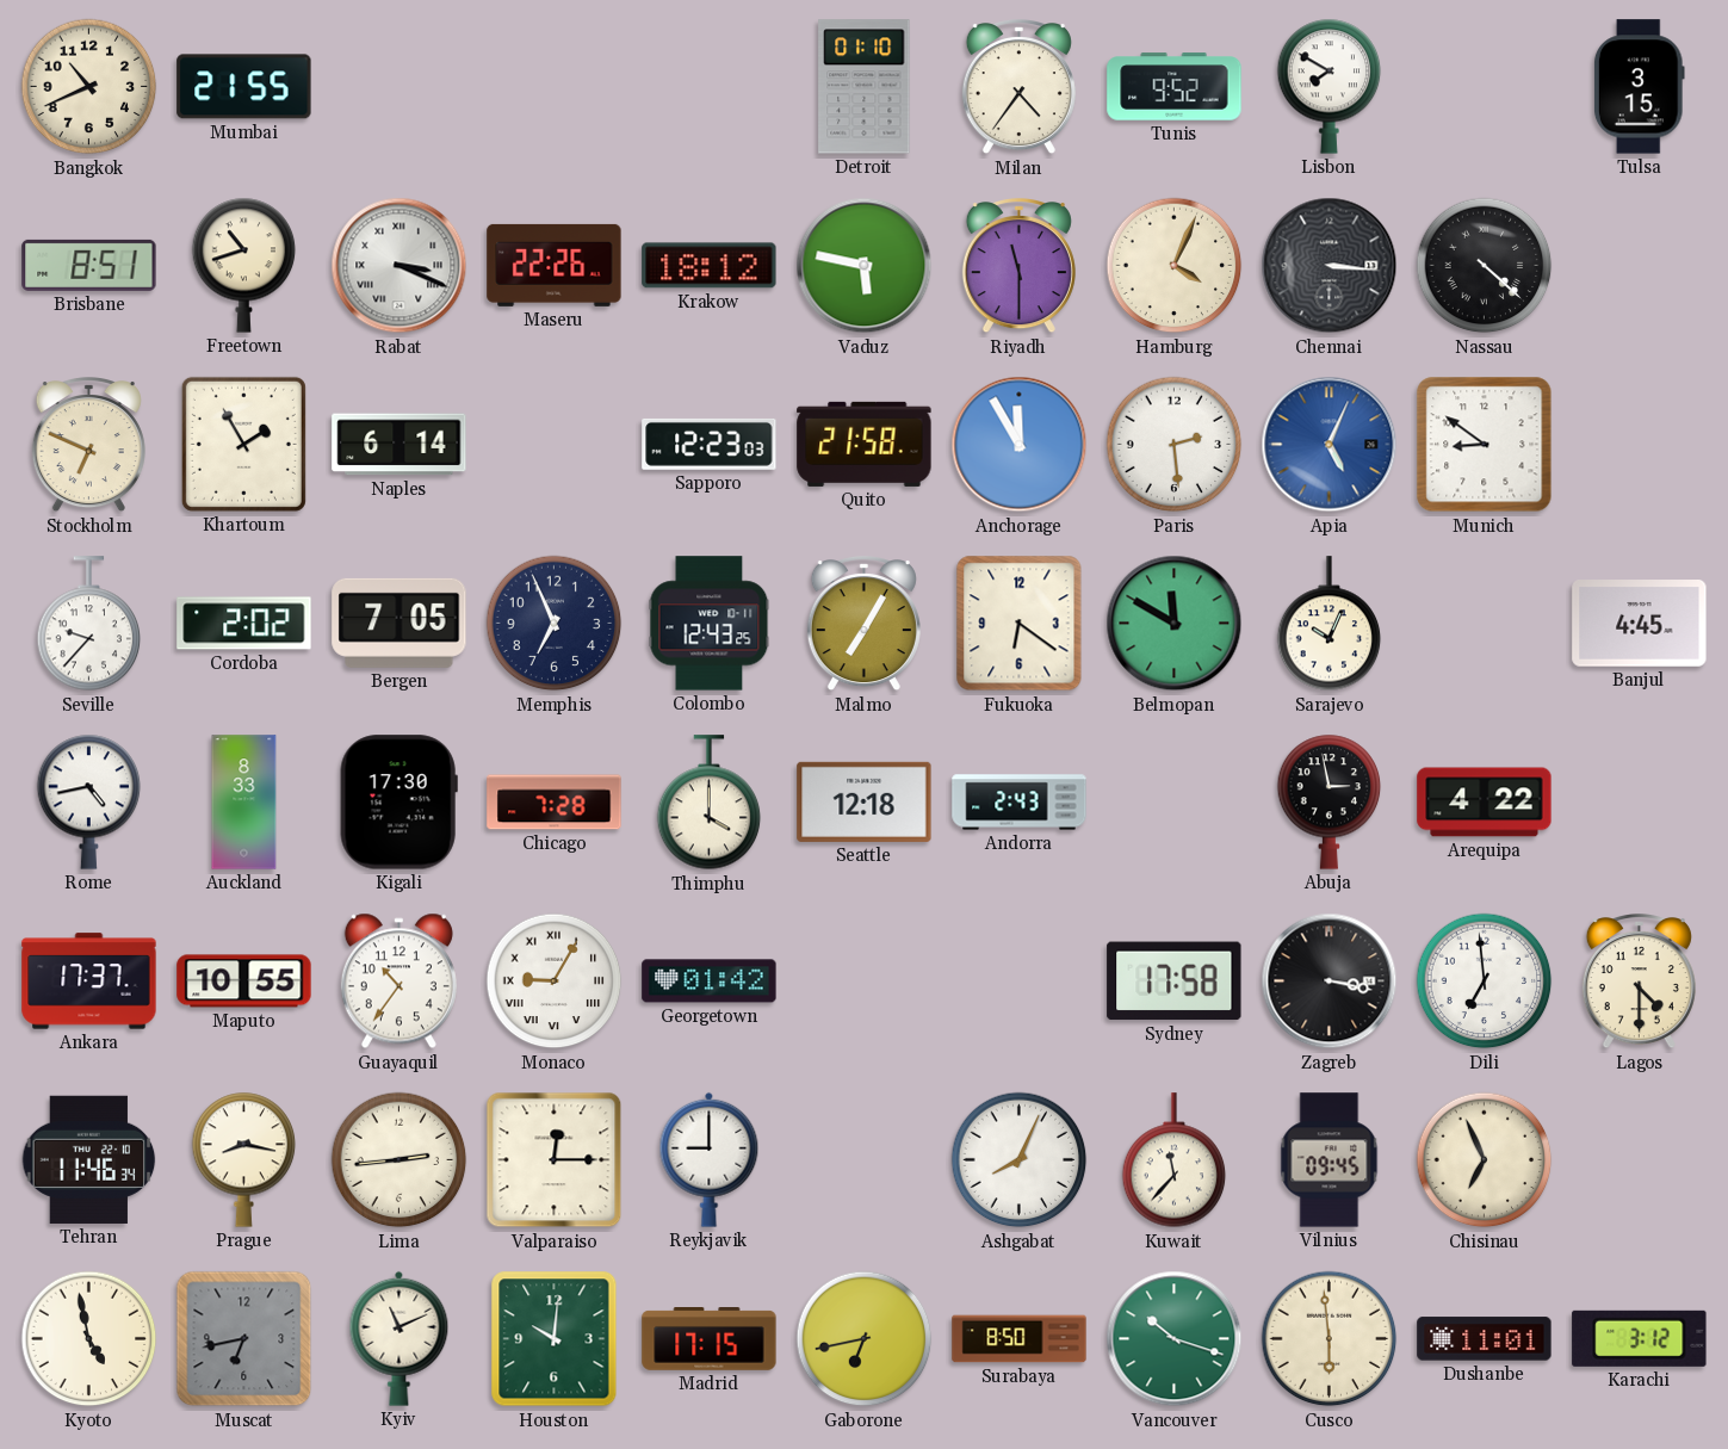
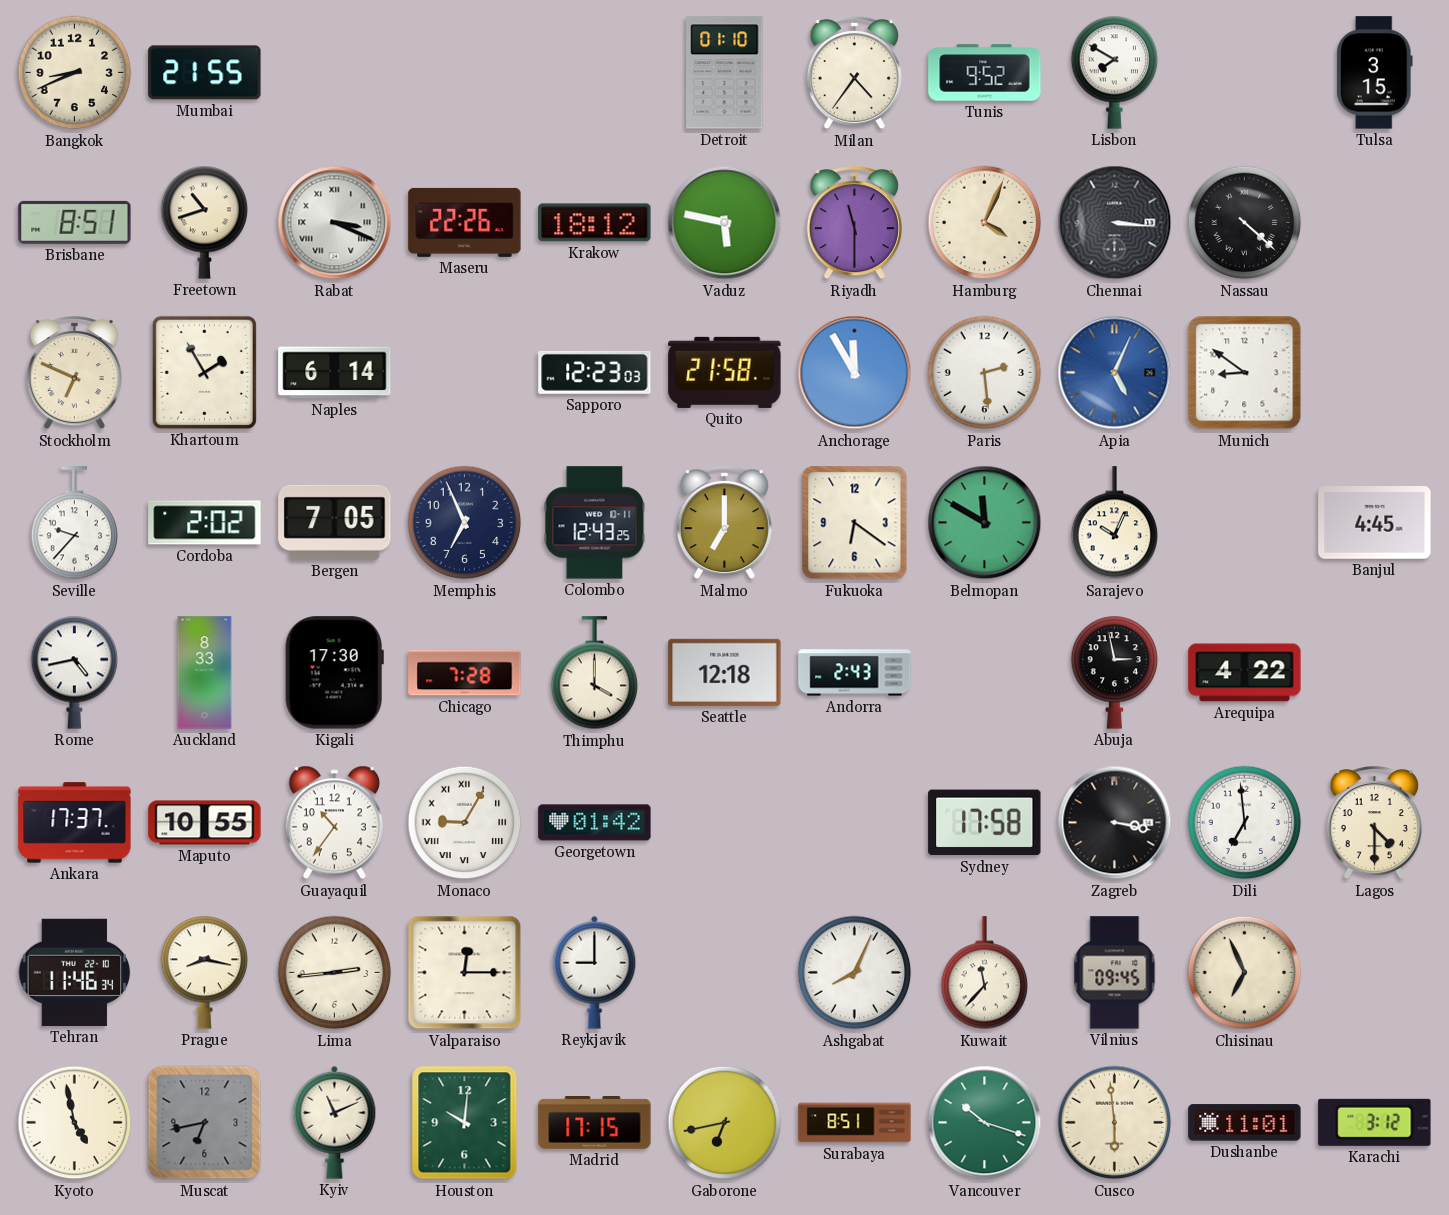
Bangkok: 10:41 -> 8:41
Malmo: 7:05 -> 7:00
Surabaya: 8:50 -> 8:51
